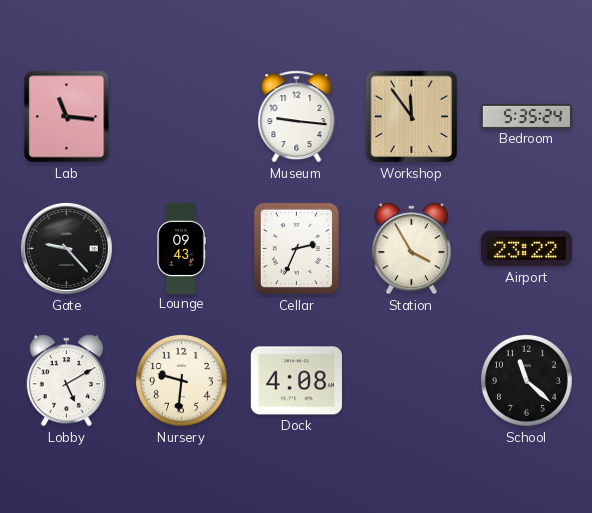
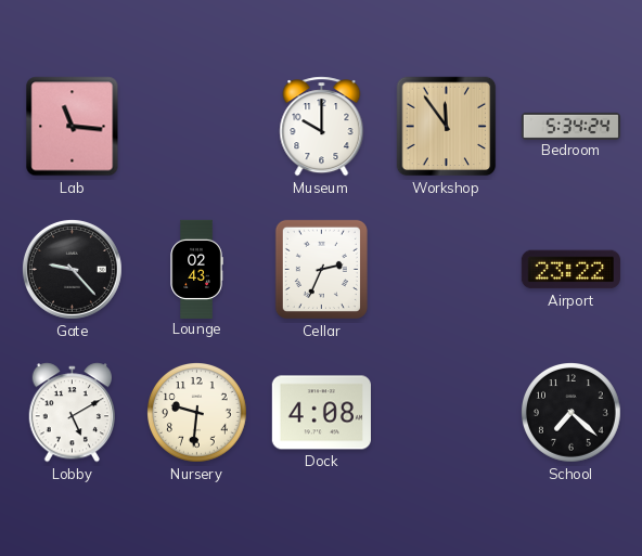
Museum: 9:16 -> 10:00
Bedroom: 5:35 -> 5:34
Lounge: 09:43 -> 02:43
Station: 3:55 -> none
School: 11:22 -> 7:22
